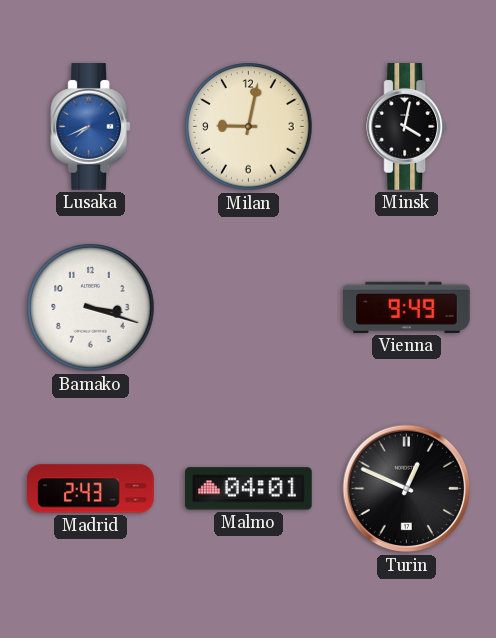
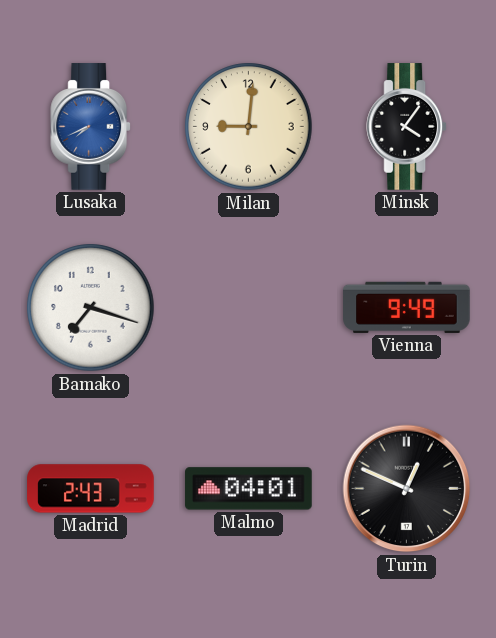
Milan: 9:02 -> 9:01
Minsk: 4:02 -> 4:06
Bamako: 3:18 -> 7:18
